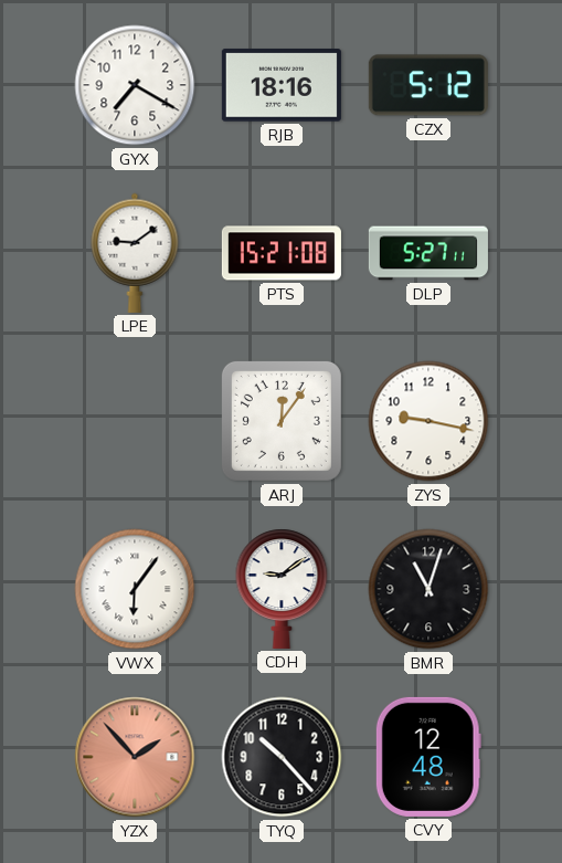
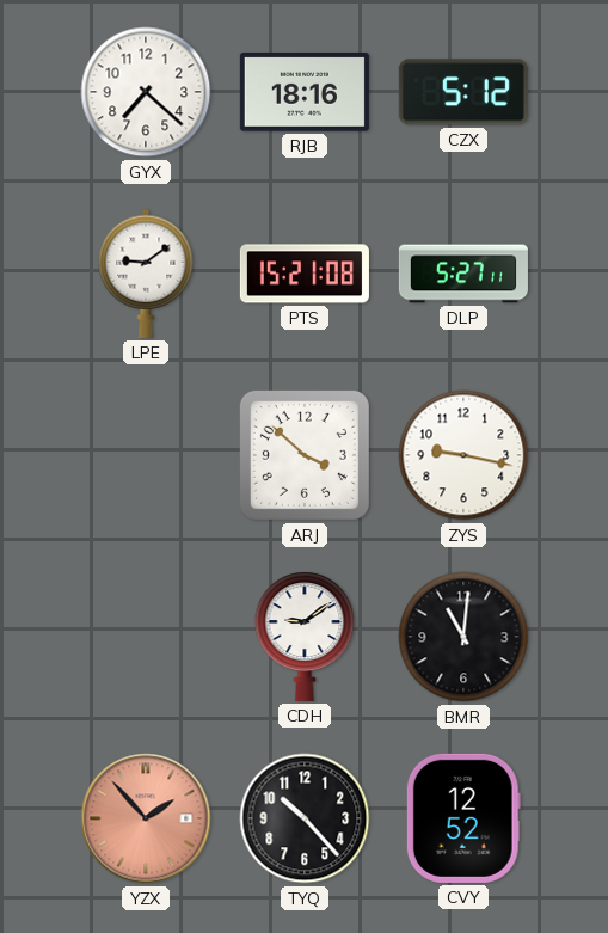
GYX: 7:20 -> 7:22
ARJ: 12:06 -> 3:52
VWX: 6:06 -> none
BMR: 11:03 -> 11:01
CVY: 12:48 -> 12:52
